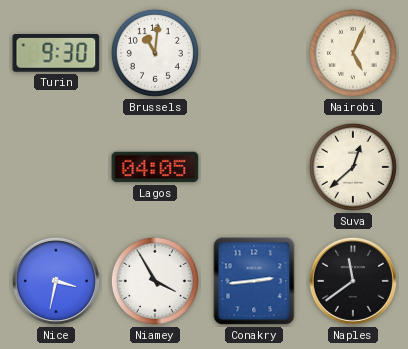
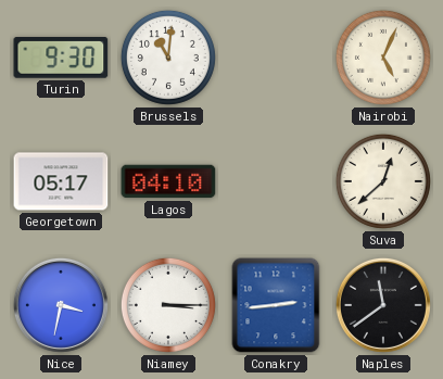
Georgetown: none -> 05:17
Lagos: 04:05 -> 04:10
Niamey: 3:55 -> 3:15
